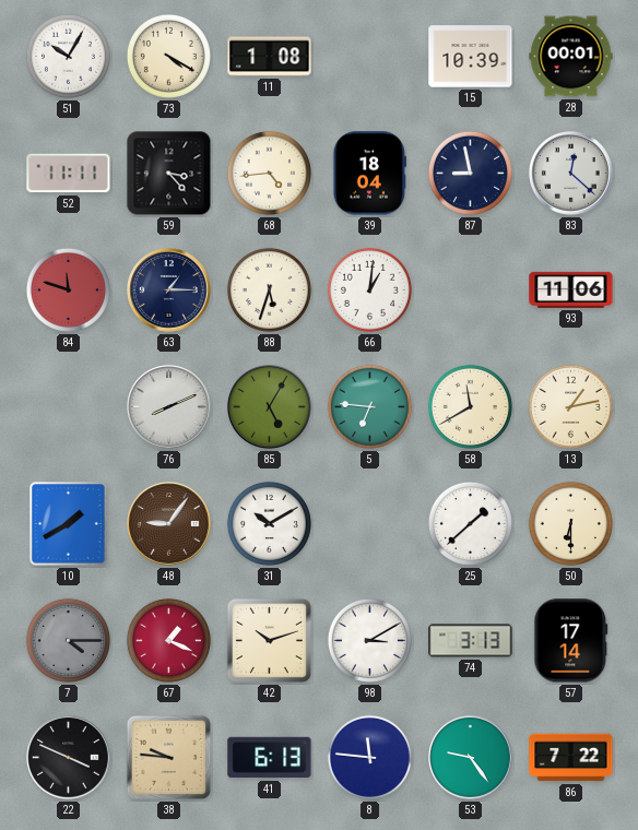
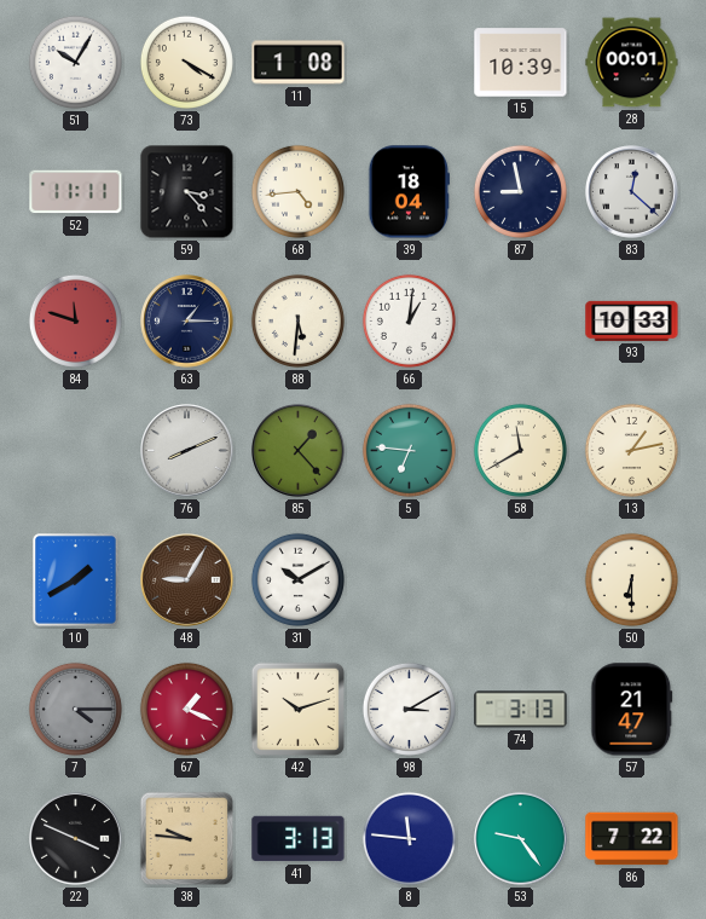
88: 5:33 -> 5:31
93: 11:06 -> 10:33
85: 5:05 -> 1:23
48: 9:06 -> 9:05
25: 1:38 -> none
57: 17:14 -> 21:47
41: 6:13 -> 3:13
